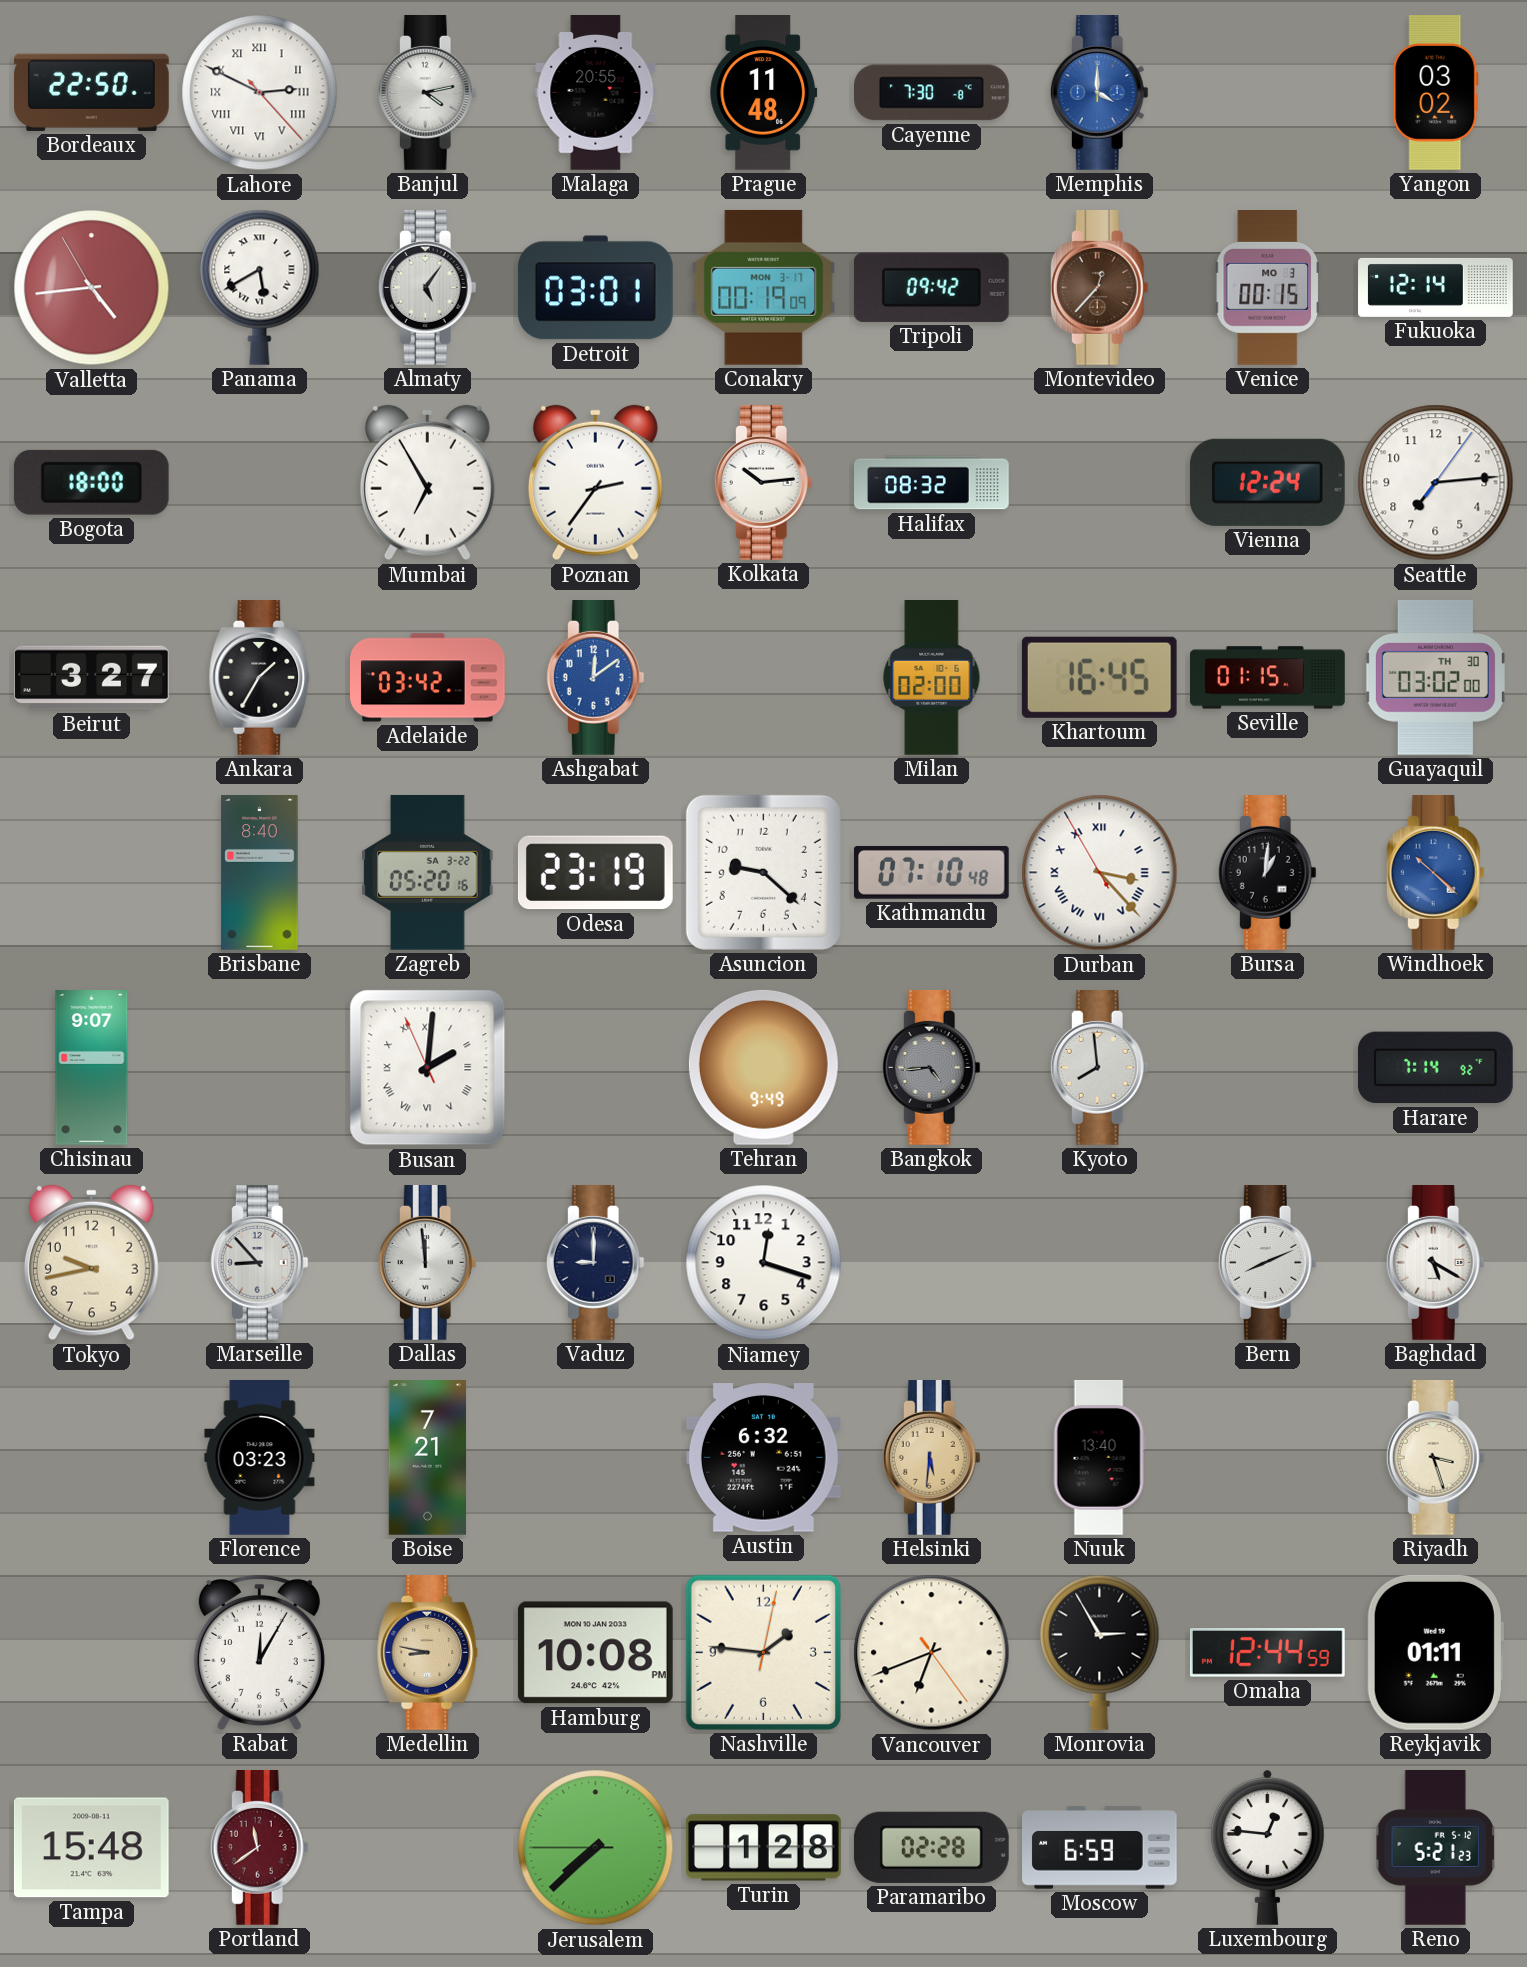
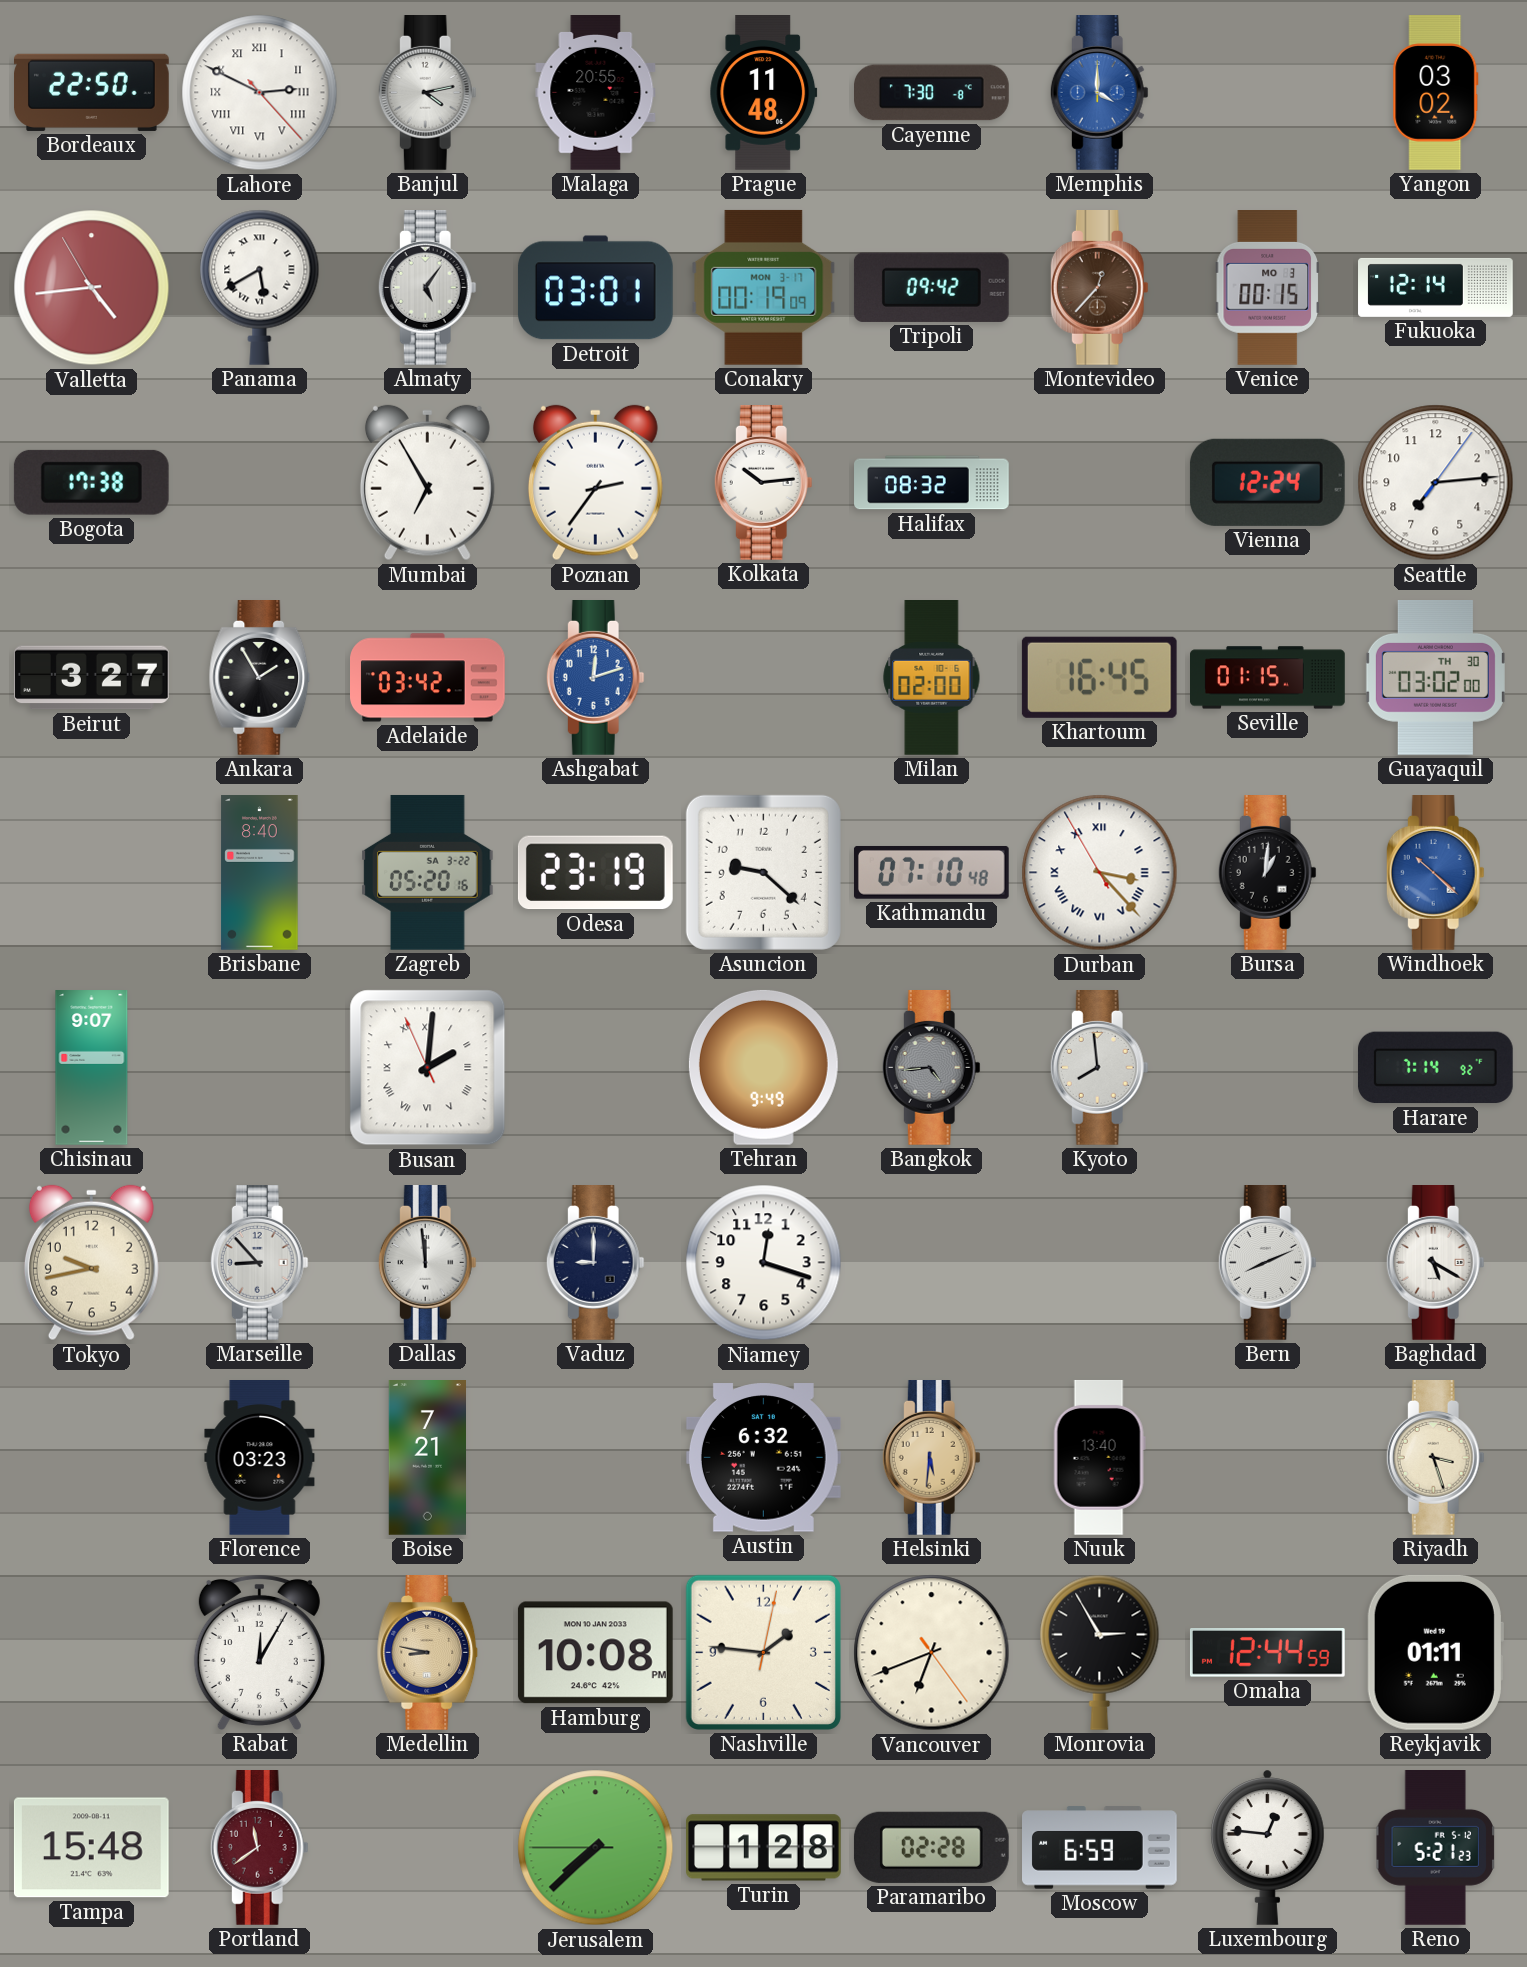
Bogota: 18:00 -> 17:38
Ankara: 1:35 -> 1:55
Ashgabat: 12:09 -> 12:12
